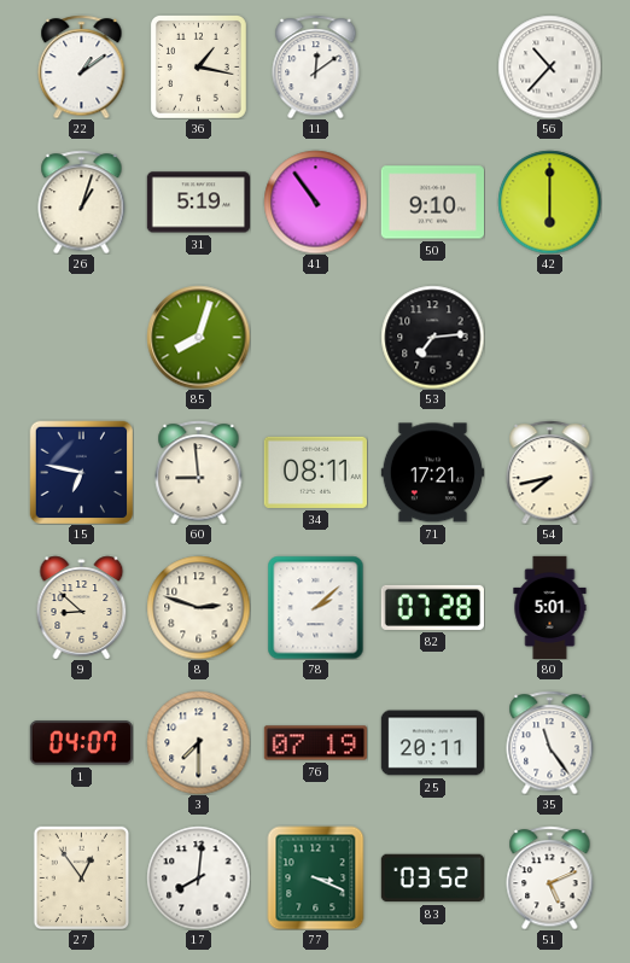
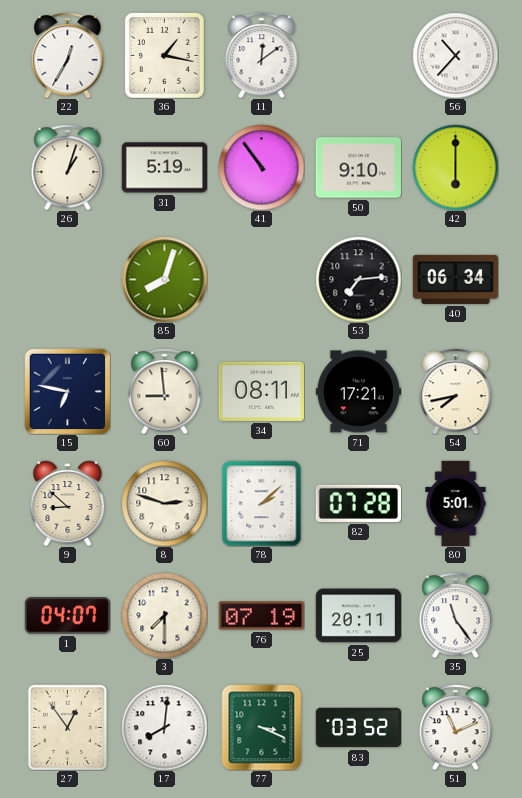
22: 1:09 -> 12:35
40: none -> 06:34
51: 5:11 -> 11:11
